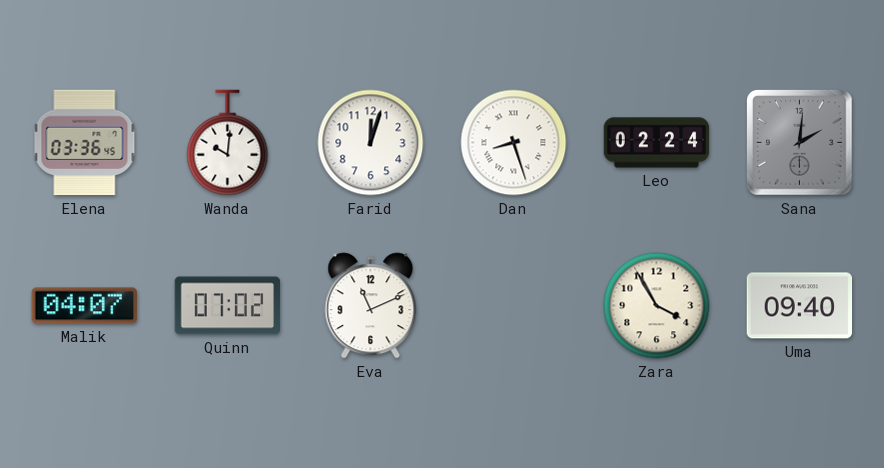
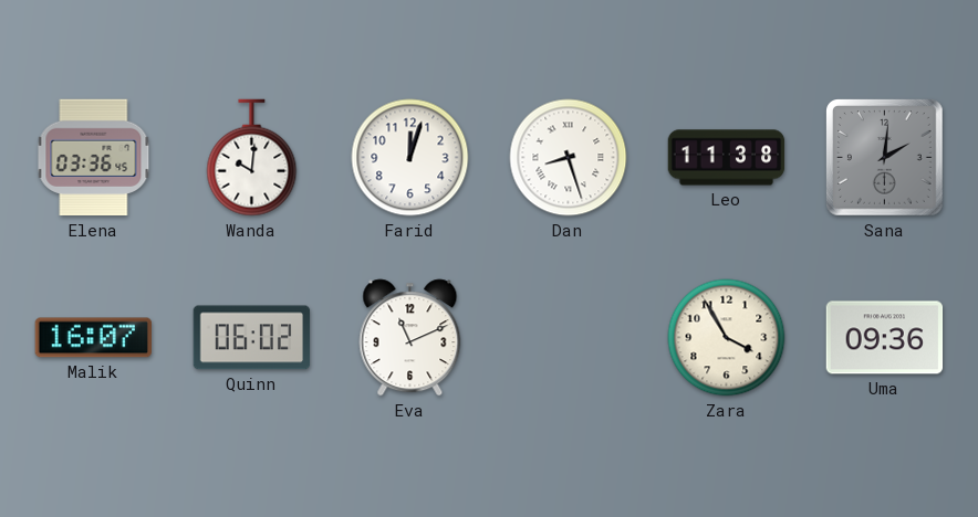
Leo: 02:24 -> 11:38
Malik: 04:07 -> 16:07
Quinn: 07:02 -> 06:02
Uma: 09:40 -> 09:36
